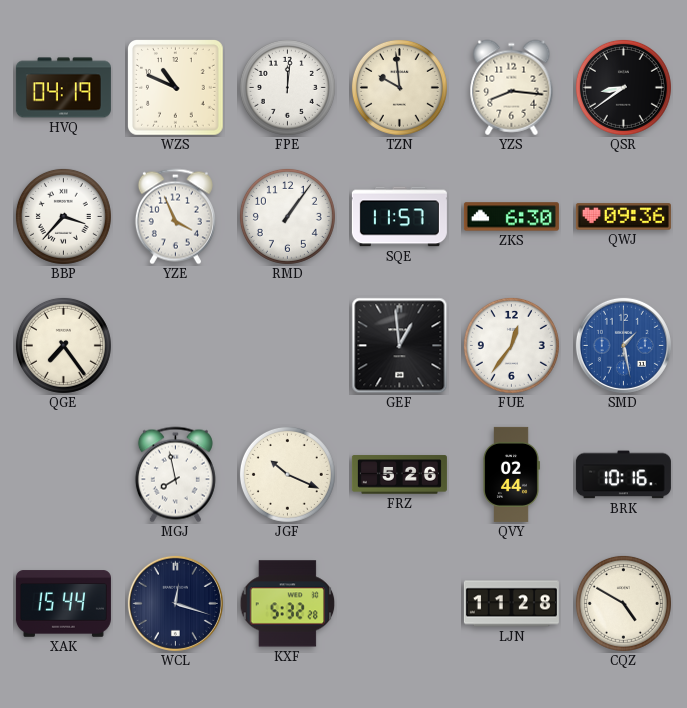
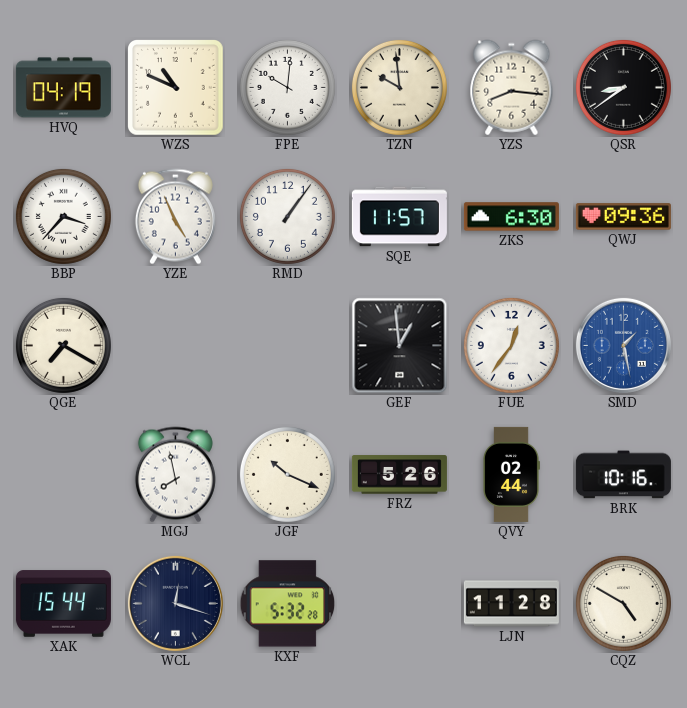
FPE: 12:01 -> 10:01
YZE: 3:56 -> 4:56
QGE: 7:24 -> 7:20
